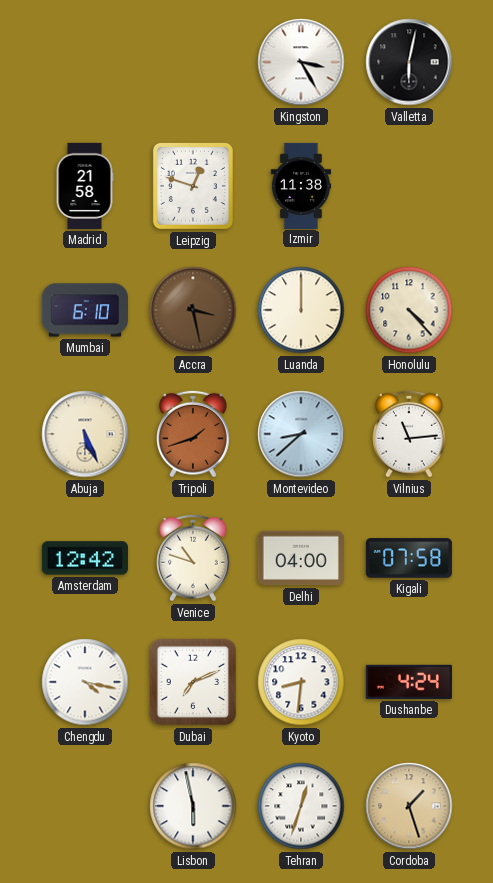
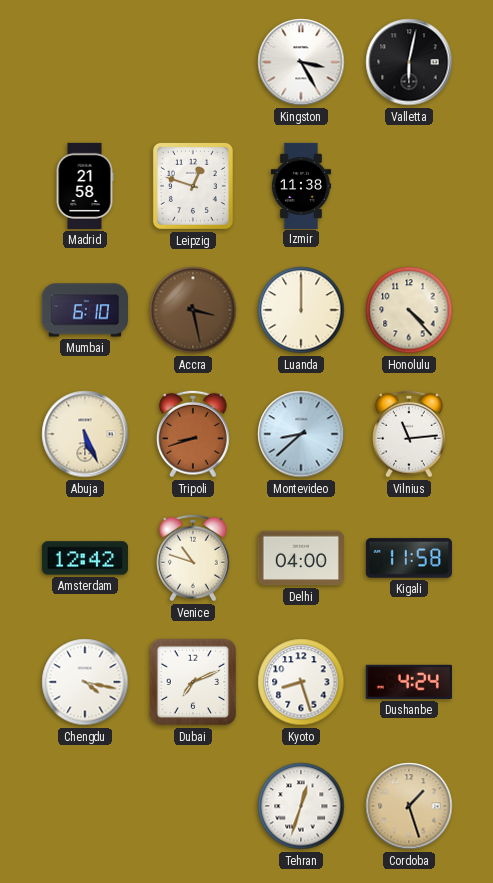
Tripoli: 1:42 -> 8:42
Kigali: 07:58 -> 11:58
Kyoto: 8:31 -> 8:27
Lisbon: 5:58 -> none
